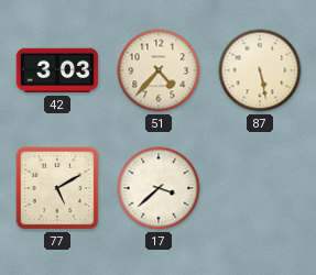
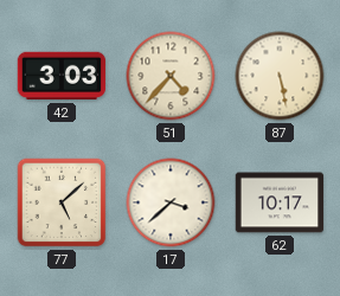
77: 5:10 -> 5:08
62: none -> 10:17
